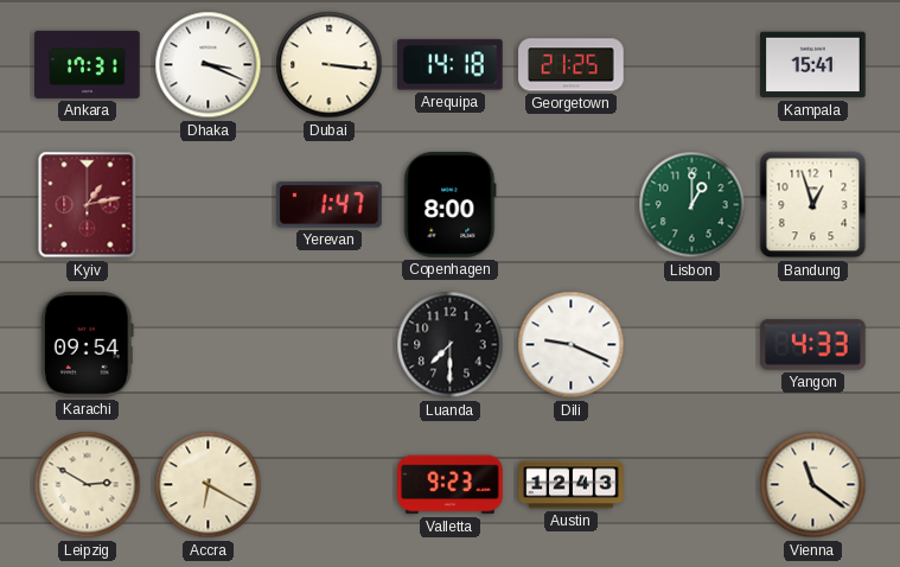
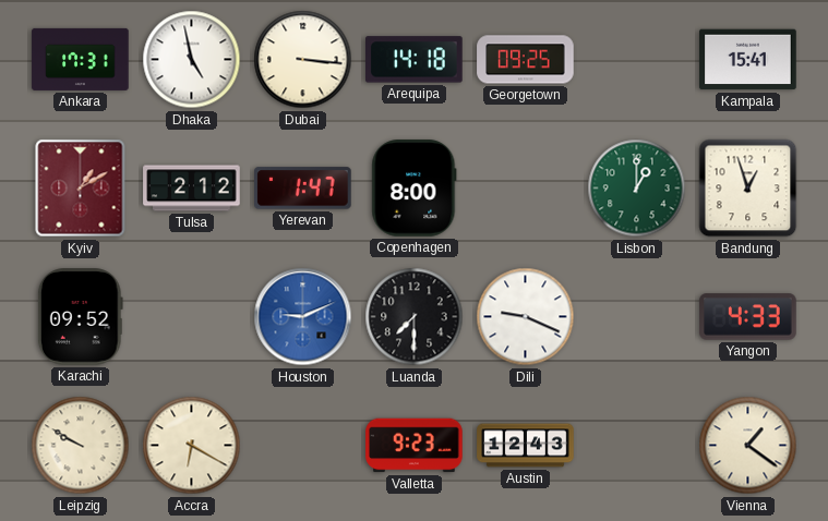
Dhaka: 3:19 -> 4:58
Georgetown: 21:25 -> 09:25
Kyiv: 1:13 -> 1:10
Tulsa: none -> 2:12
Karachi: 09:54 -> 09:52
Houston: none -> 9:11
Leipzig: 2:50 -> 9:50
Vienna: 11:21 -> 1:21
